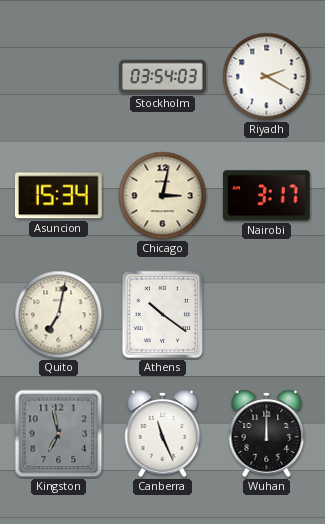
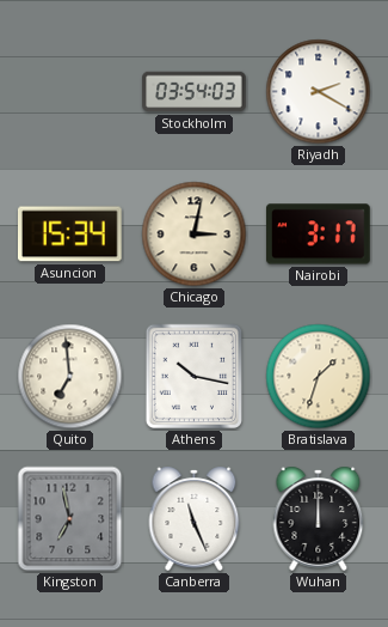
Quito: 7:02 -> 6:59
Athens: 10:21 -> 10:17
Bratislava: none -> 1:33
